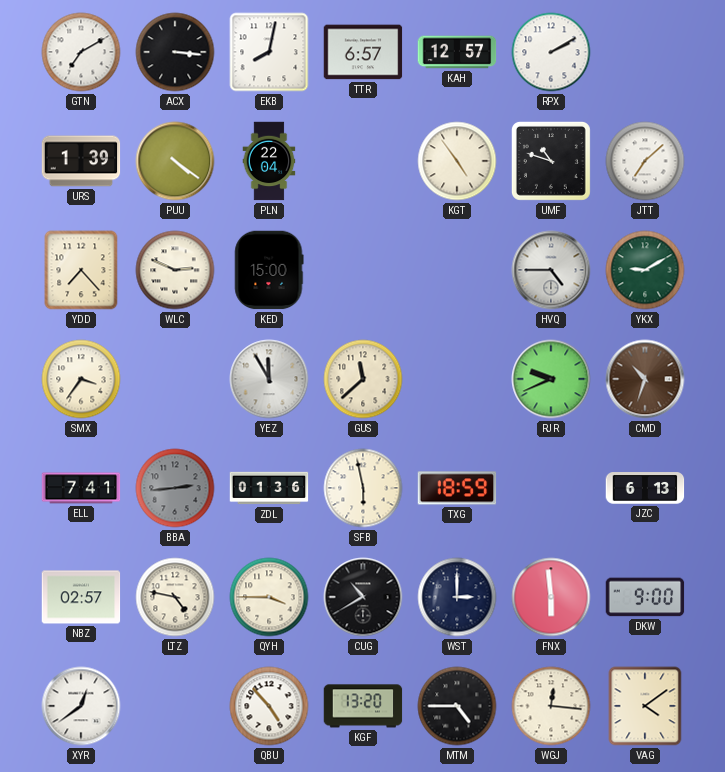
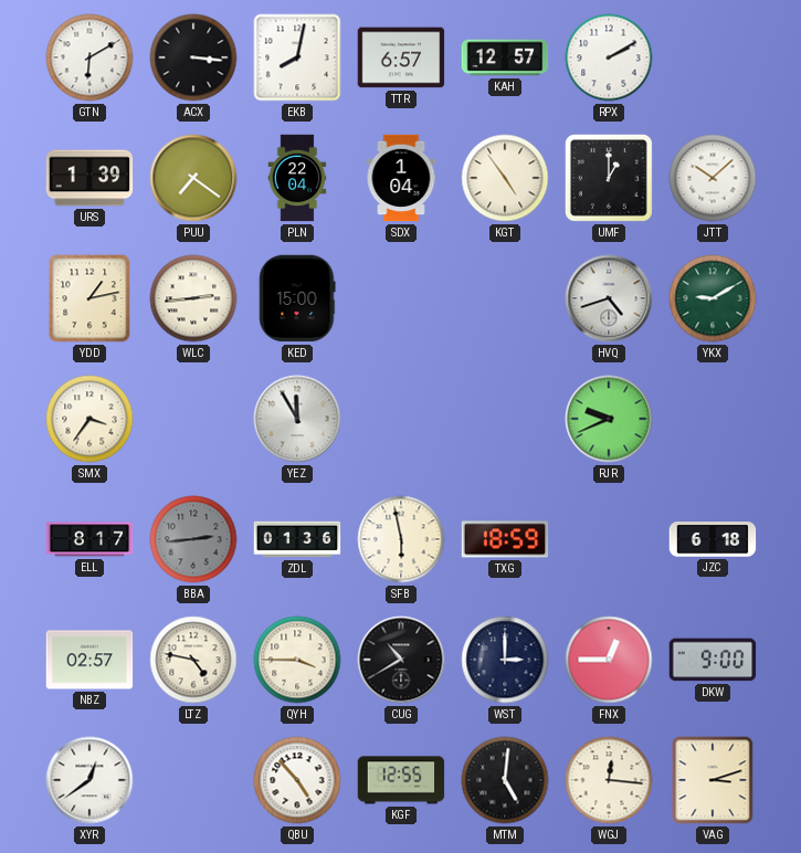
GTN: 7:10 -> 6:10
PUU: 4:21 -> 7:21
SDX: none -> 1:04
UMF: 10:48 -> 1:00
JTT: 7:08 -> 10:08
YDD: 7:23 -> 1:13
WLC: 2:49 -> 2:44
HVQ: 4:45 -> 4:42
GUS: 11:38 -> none
CMD: 10:33 -> none
ELL: 7:41 -> 8:17
JZC: 6:13 -> 6:18
FNX: 5:59 -> 12:45
KGF: 13:20 -> 12:55
MTM: 4:45 -> 5:01
VAG: 4:09 -> 3:12
